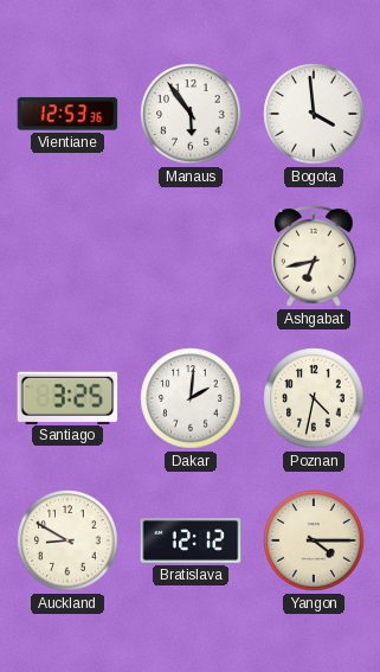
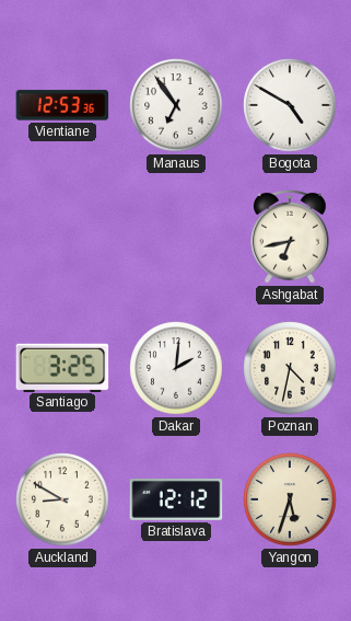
Manaus: 5:54 -> 6:54
Bogota: 3:59 -> 4:50
Yangon: 4:15 -> 5:33
